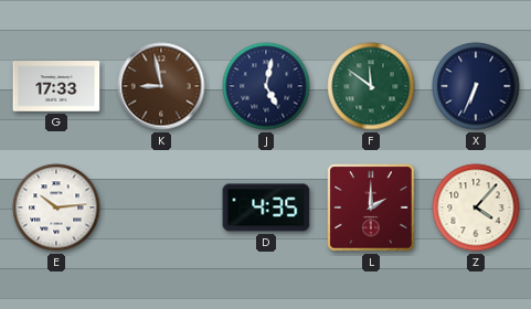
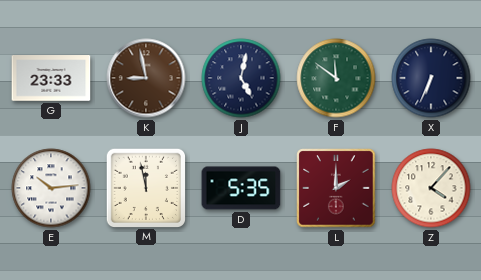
G: 17:33 -> 23:33
M: none -> 11:58
D: 4:35 -> 5:35
